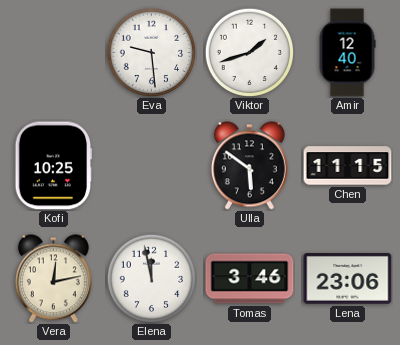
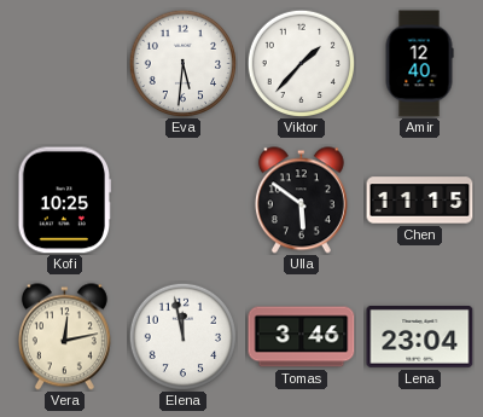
Eva: 9:29 -> 5:31
Viktor: 1:42 -> 1:37
Lena: 23:06 -> 23:04
